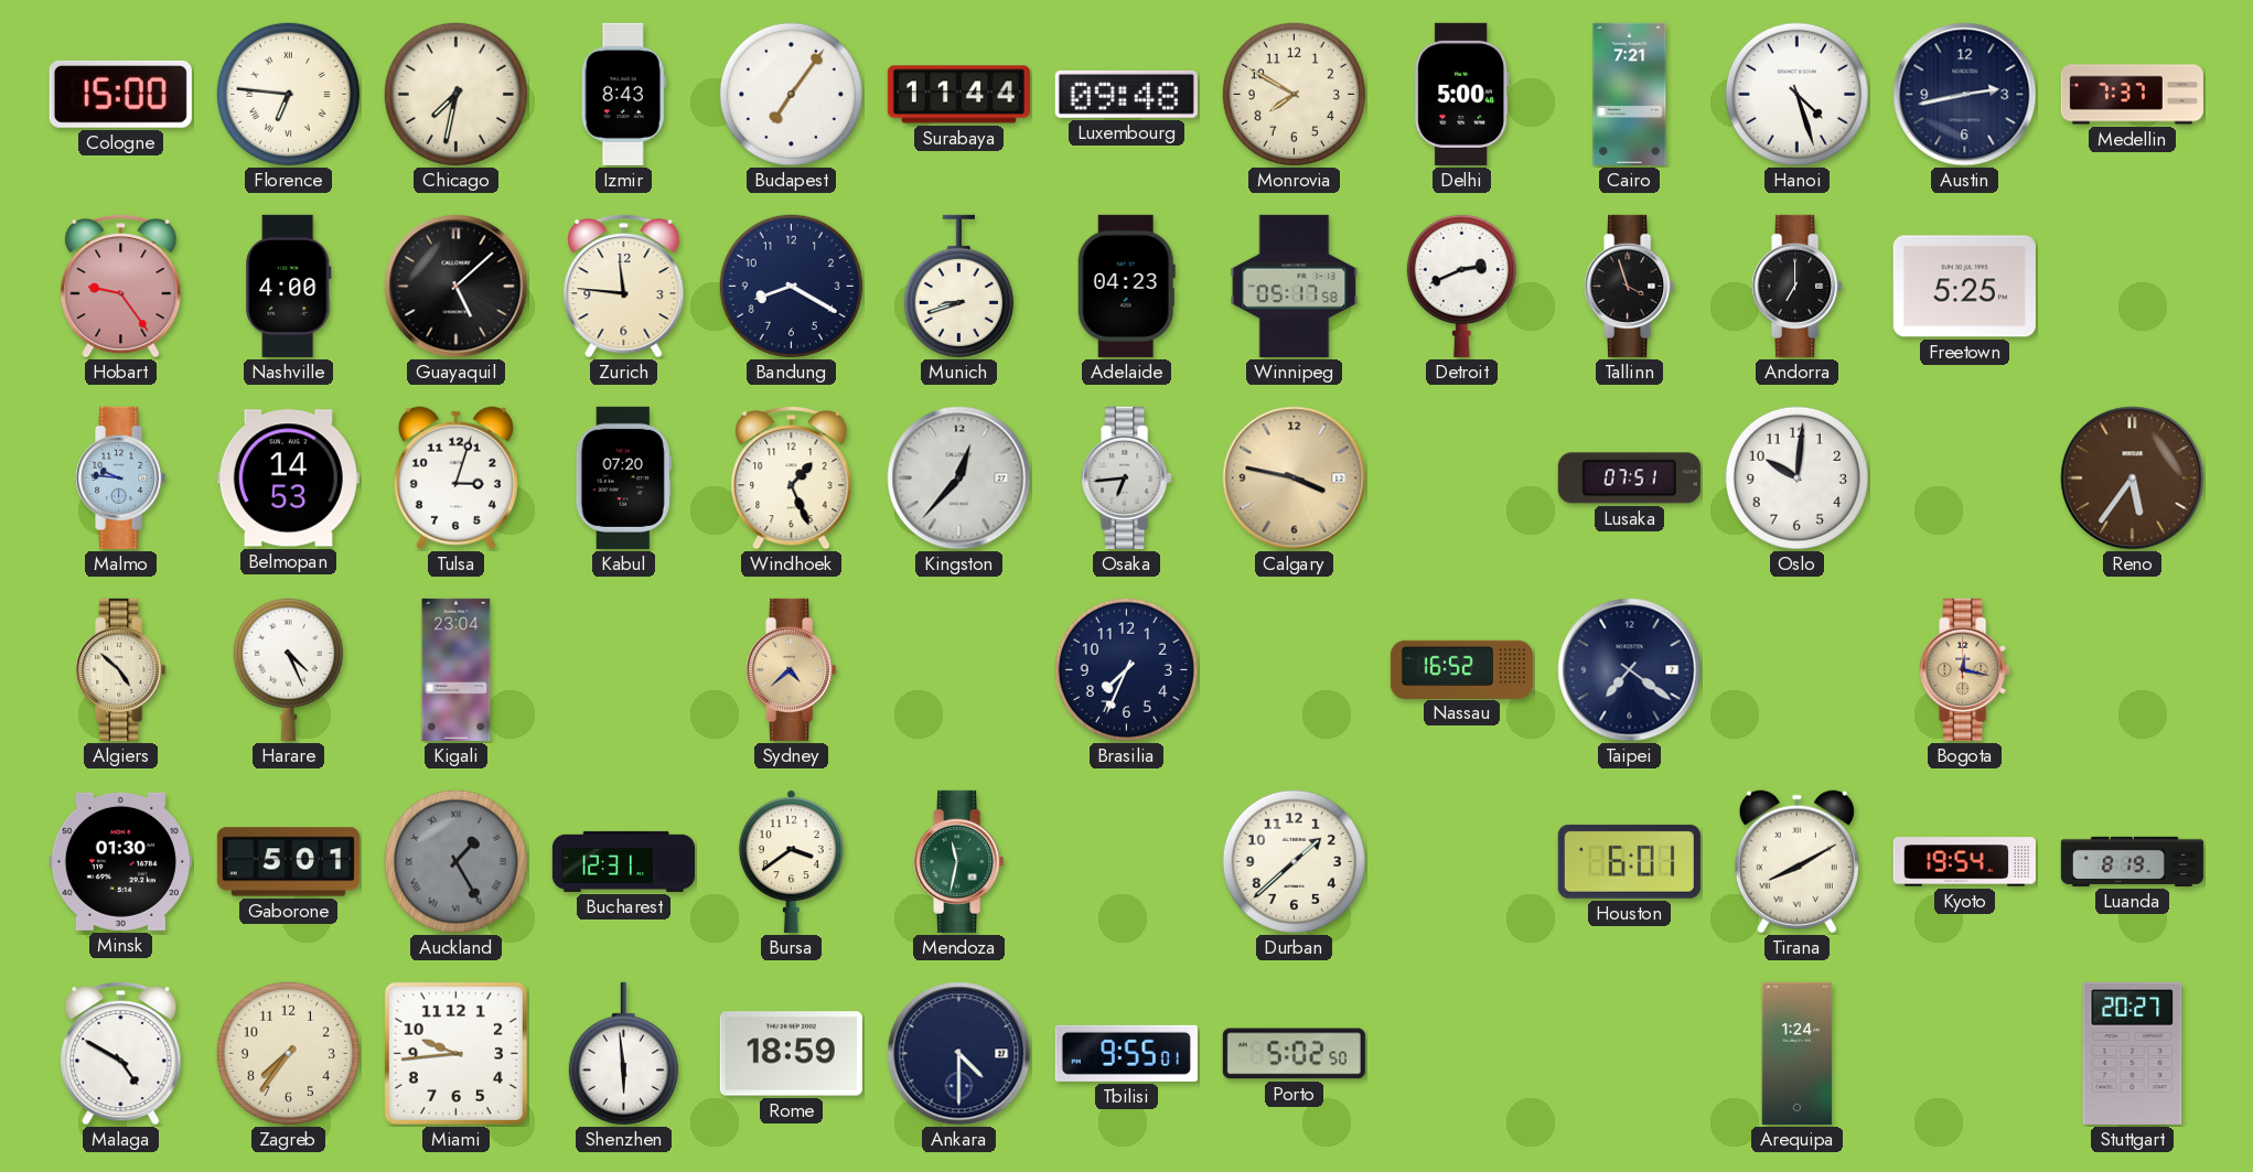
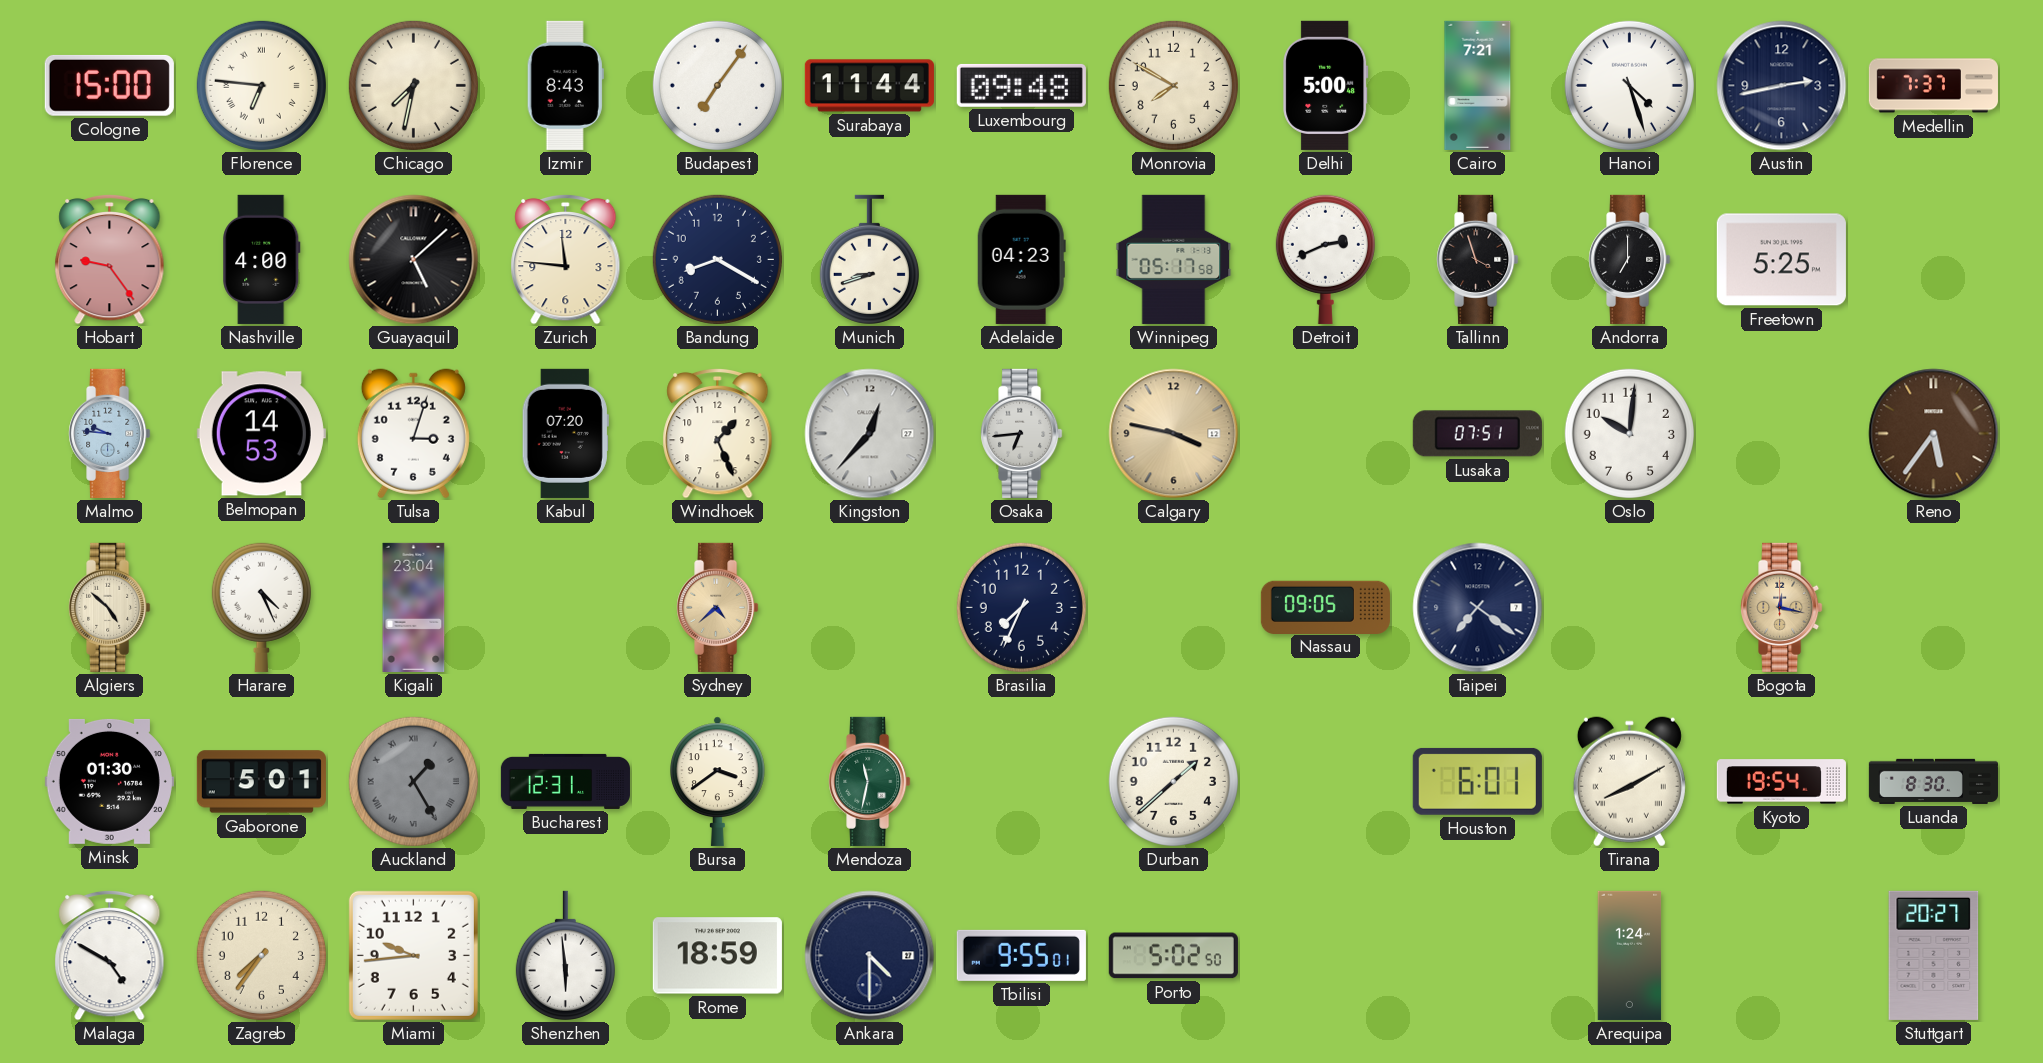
Nassau: 16:52 -> 09:05
Luanda: 8:19 -> 8:30
